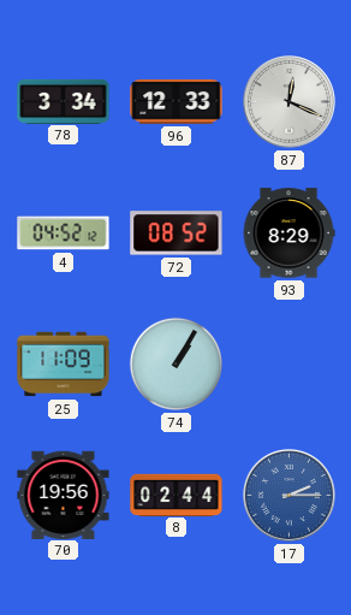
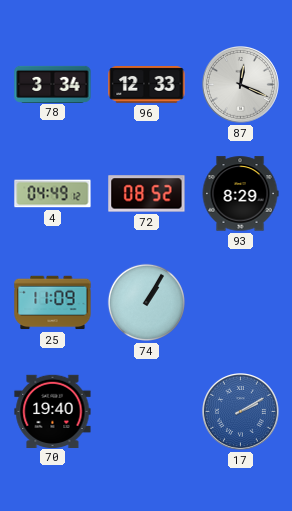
4: 04:52 -> 04:49
70: 19:56 -> 19:40
8: 02:44 -> none
17: 2:15 -> 2:10
